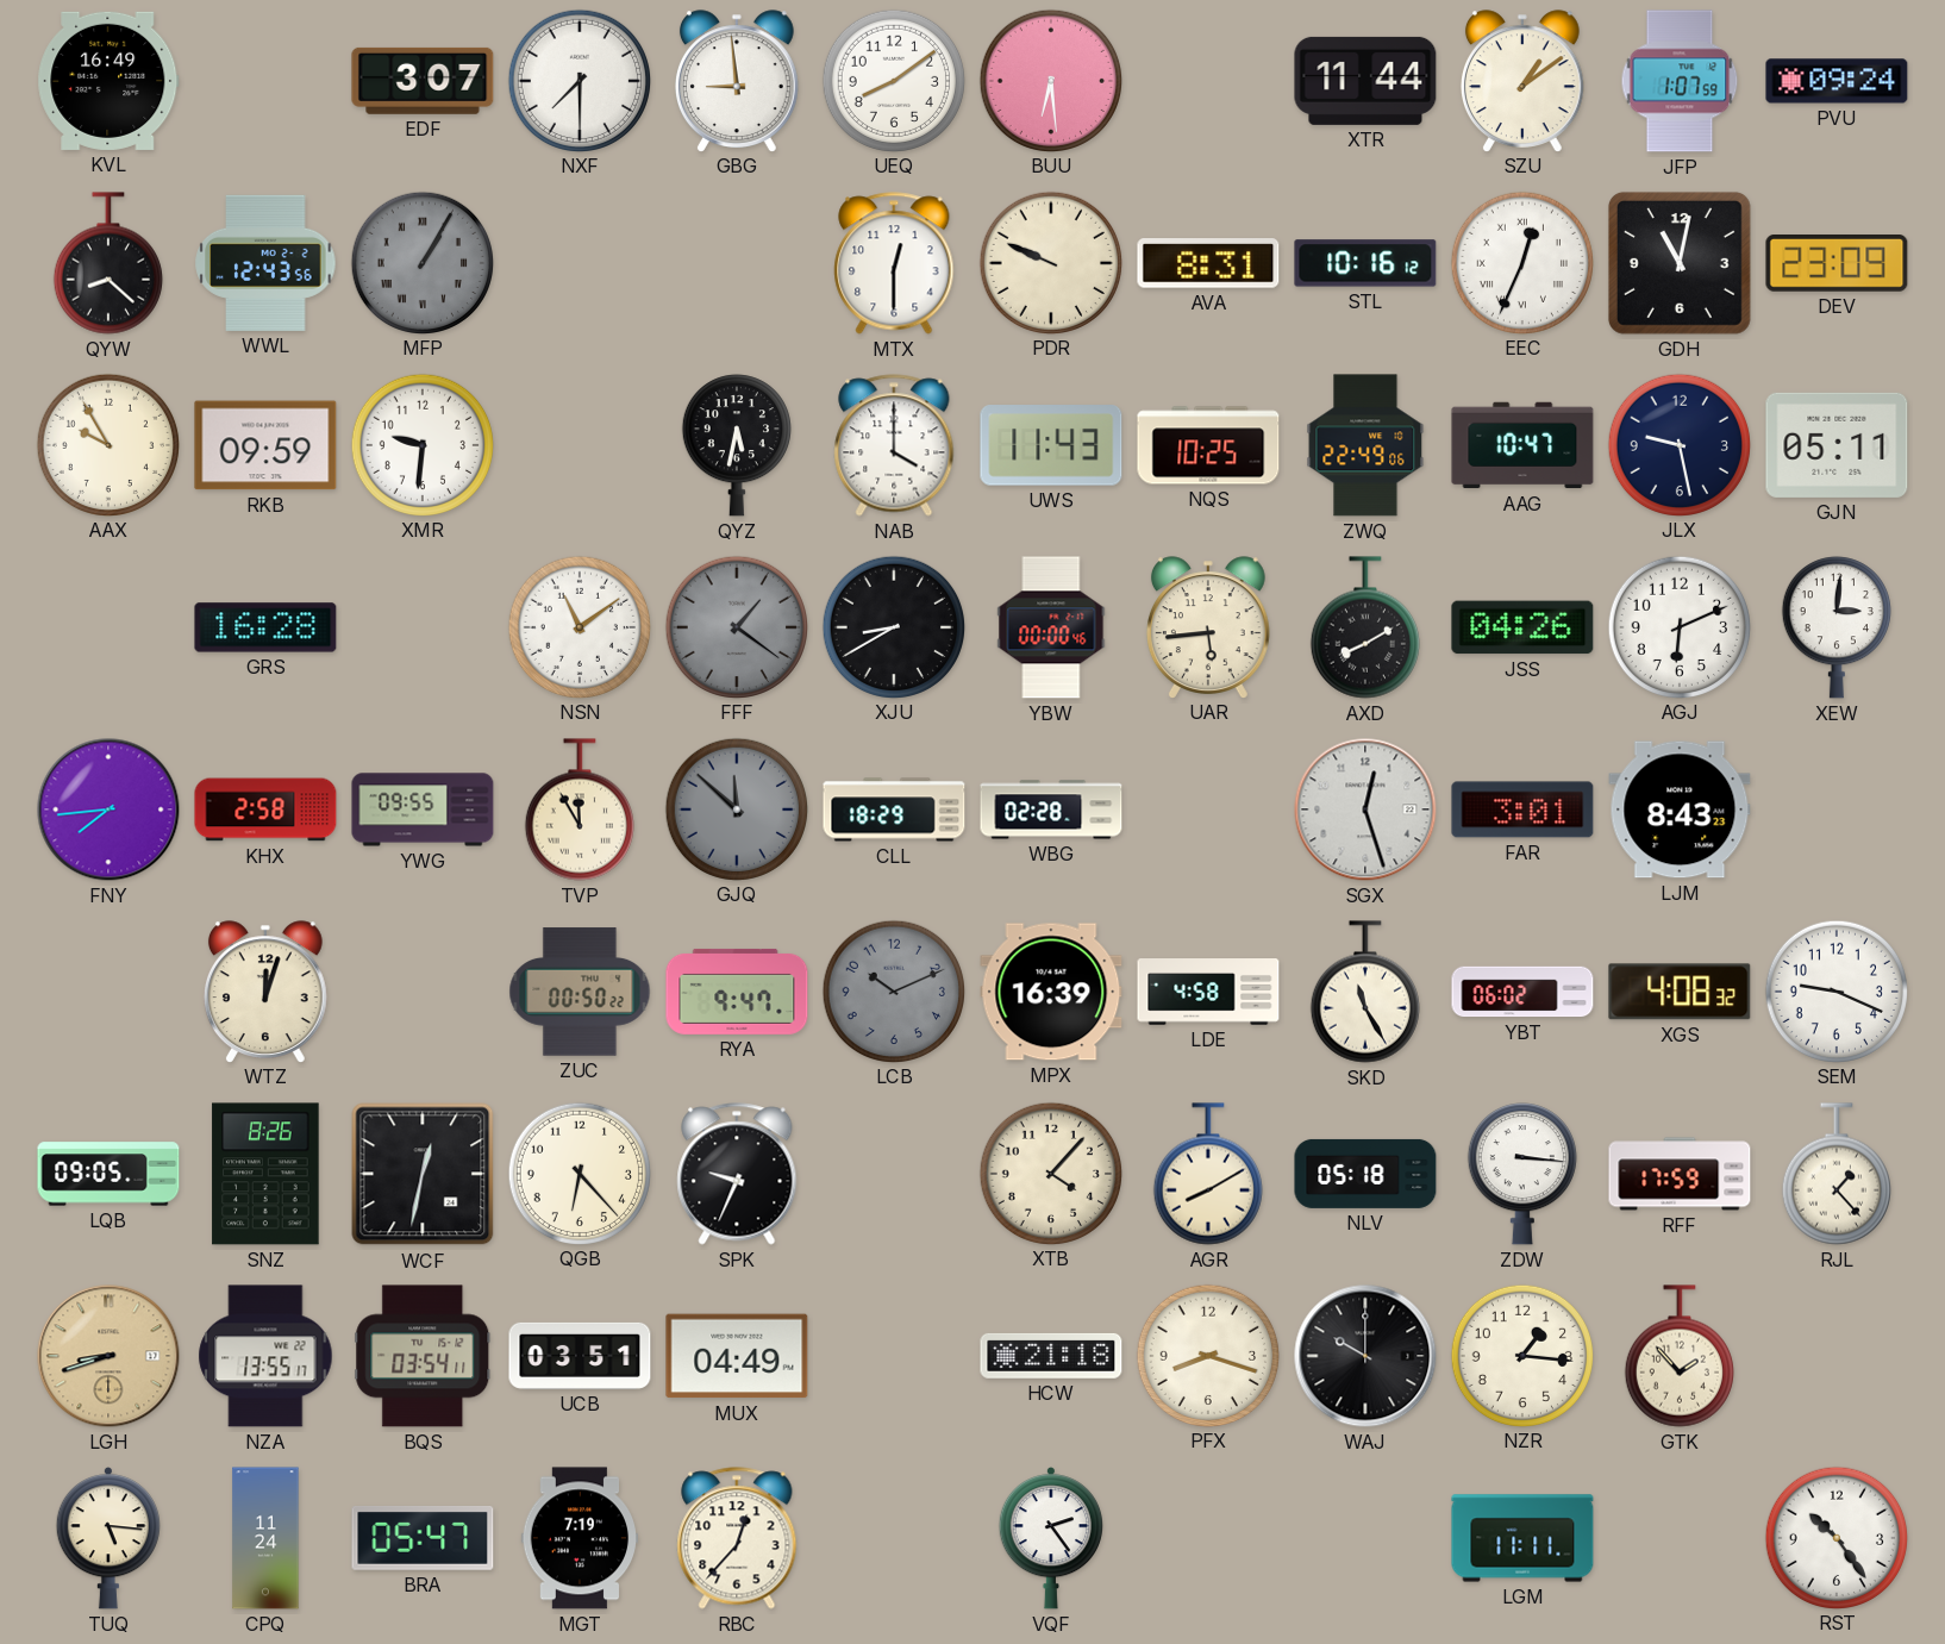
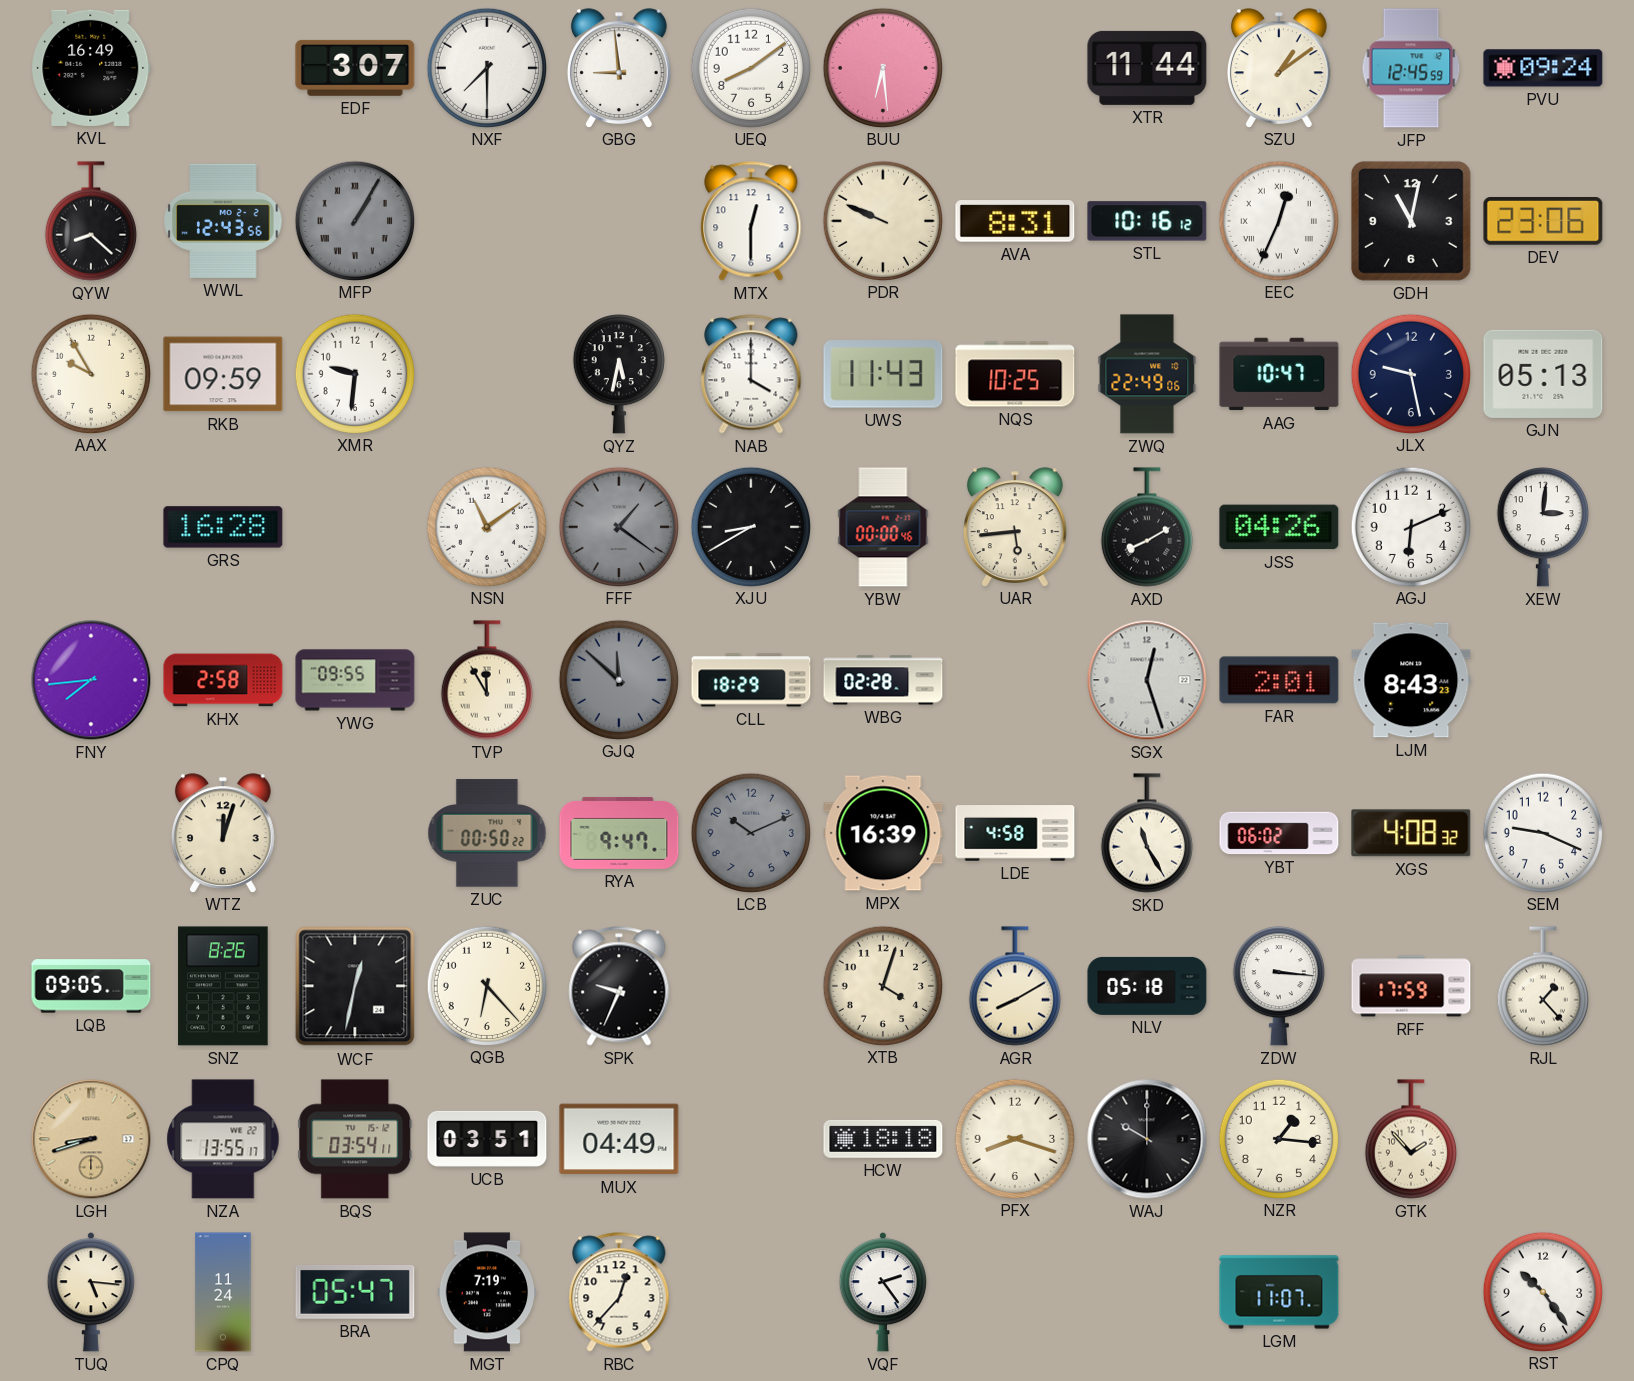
JFP: 1:07 -> 12:45
DEV: 23:09 -> 23:06
GJN: 05:11 -> 05:13
FAR: 3:01 -> 2:01
XTB: 4:07 -> 4:03
HCW: 21:18 -> 18:18
LGM: 11:11 -> 11:07
